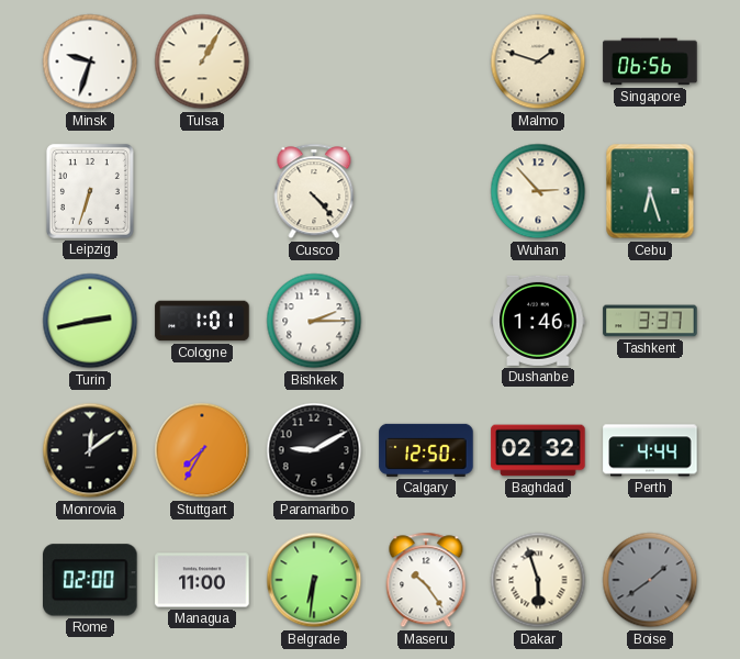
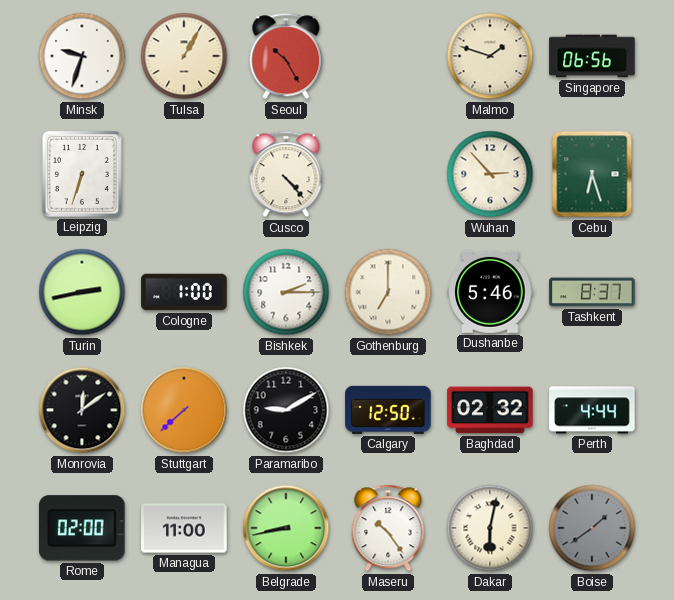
Seoul: none -> 10:25
Cologne: 1:01 -> 1:00
Gothenburg: none -> 7:00
Dushanbe: 1:46 -> 5:46
Tashkent: 3:37 -> 8:37
Stuttgart: 7:35 -> 7:38
Belgrade: 6:31 -> 8:43
Dakar: 5:57 -> 6:02
